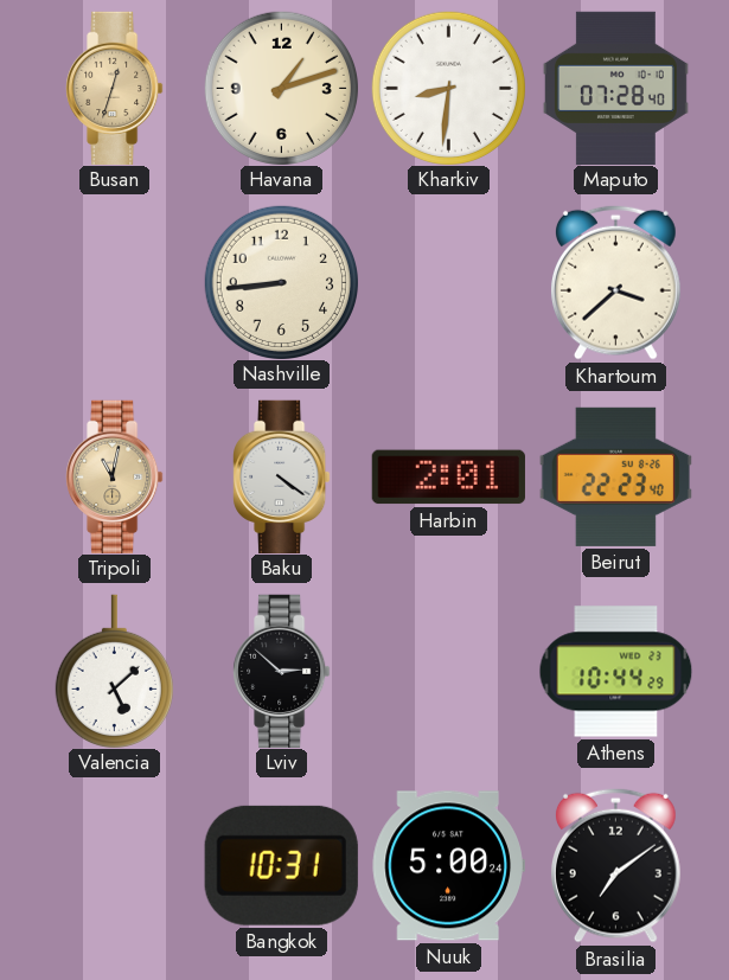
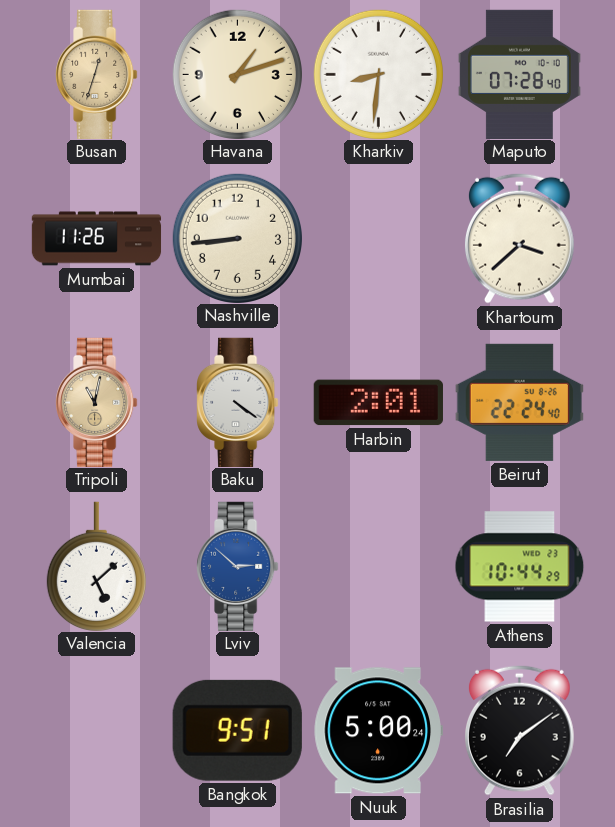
Mumbai: none -> 11:26
Beirut: 22:23 -> 22:24
Lviv dial: black -> blue
Bangkok: 10:31 -> 9:51
